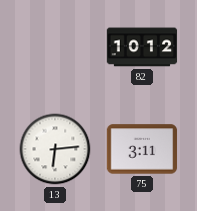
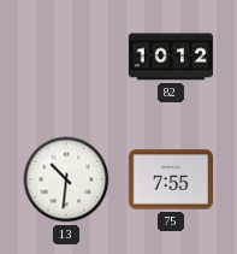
13: 6:14 -> 10:31
75: 3:11 -> 7:55
